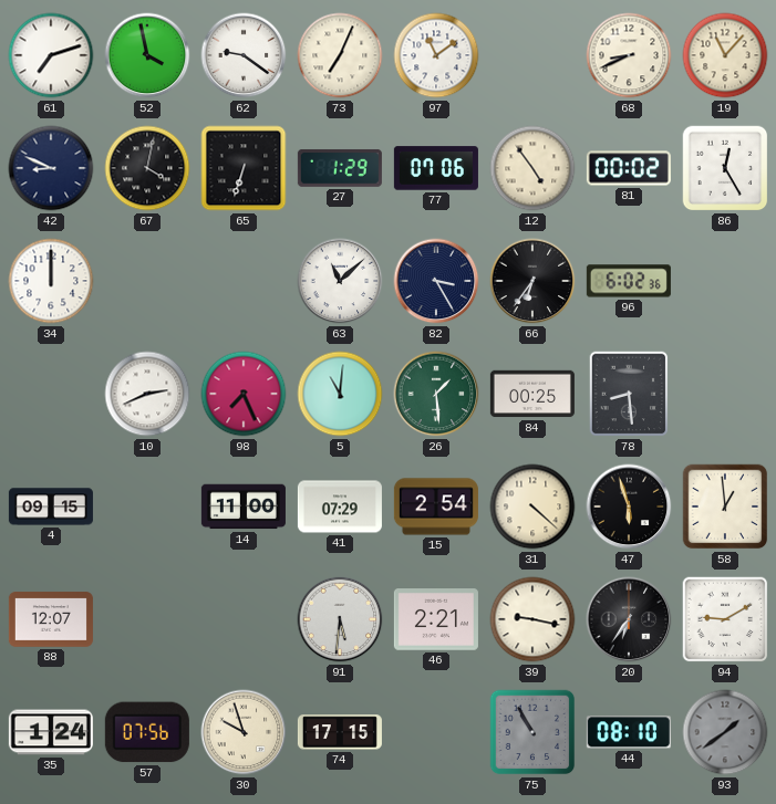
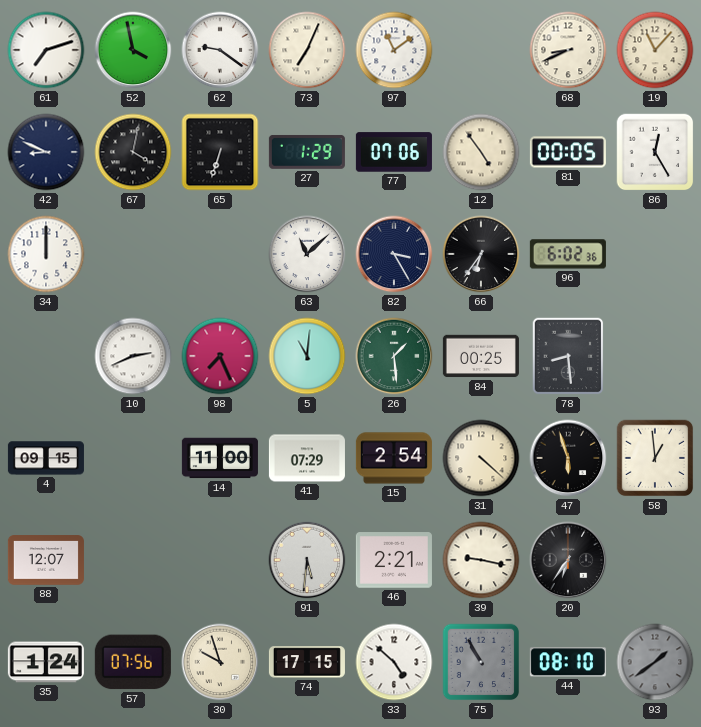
81: 00:02 -> 00:05
94: 9:10 -> none
33: none -> 4:52
